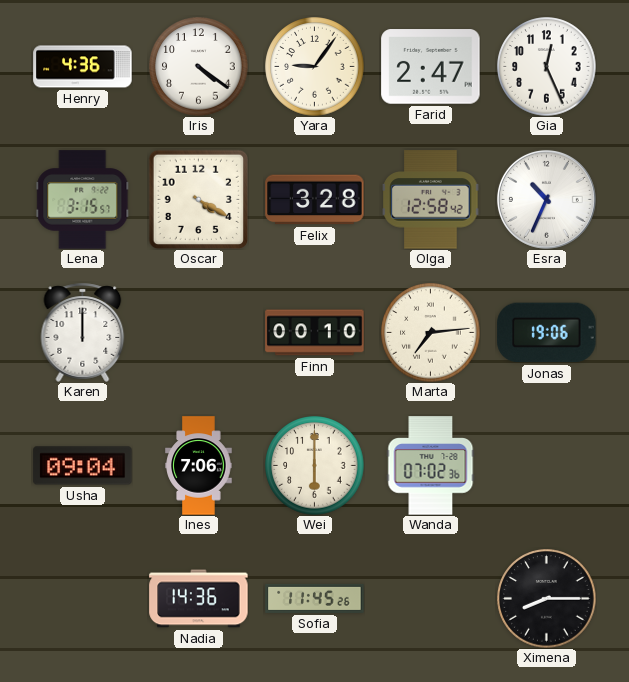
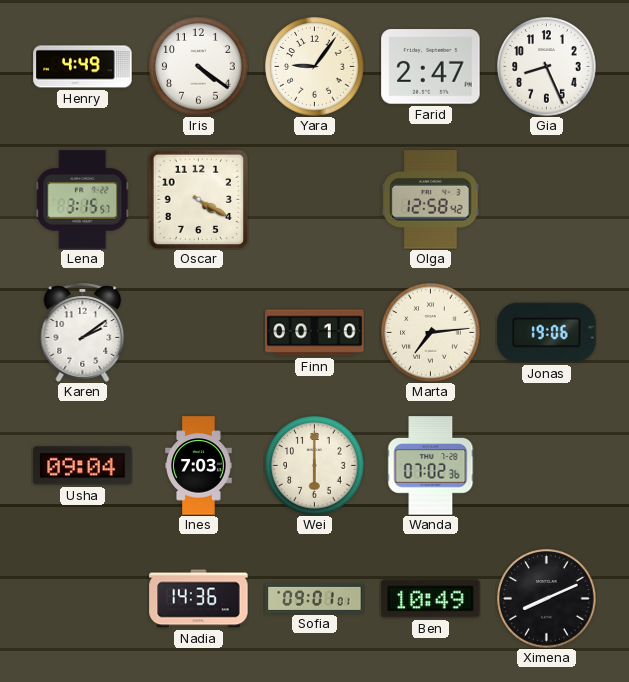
Henry: 4:36 -> 4:49
Gia: 12:26 -> 8:26
Felix: 3:28 -> none
Esra: 10:34 -> none
Karen: 12:00 -> 2:09
Ines: 7:06 -> 7:03
Sofia: 11:45 -> 09:01
Ben: none -> 10:49
Ximena: 8:15 -> 8:11
